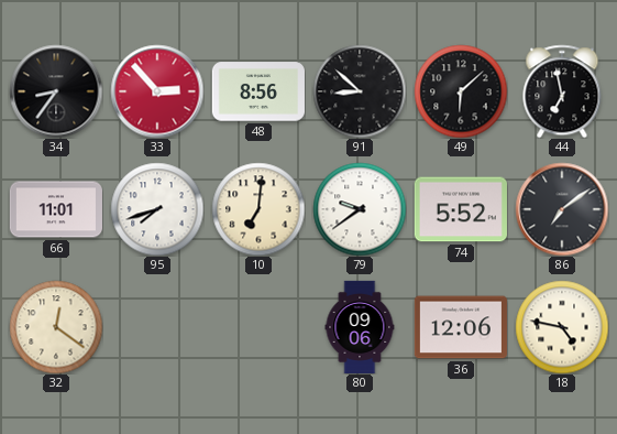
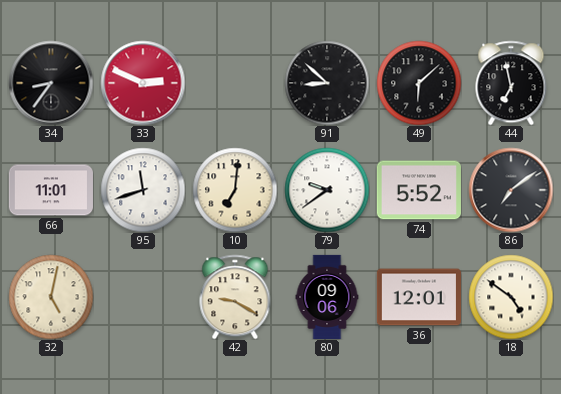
33: 2:53 -> 2:49
48: 8:56 -> none
95: 7:42 -> 11:42
32: 12:21 -> 5:02
42: none -> 9:20
36: 12:06 -> 12:01
18: 4:47 -> 4:51
